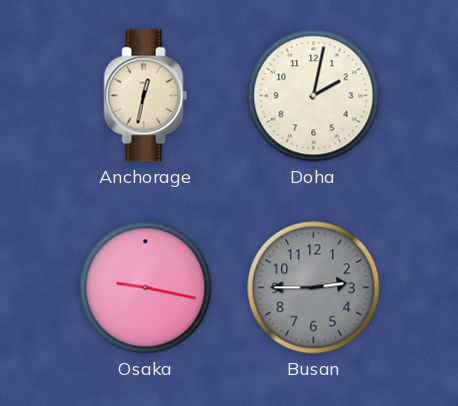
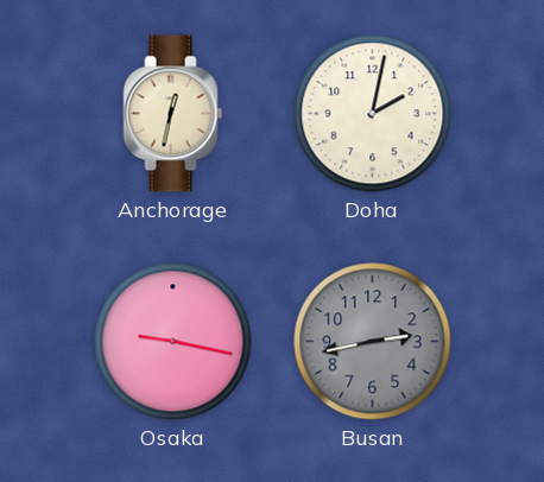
Busan: 2:45 -> 2:43
